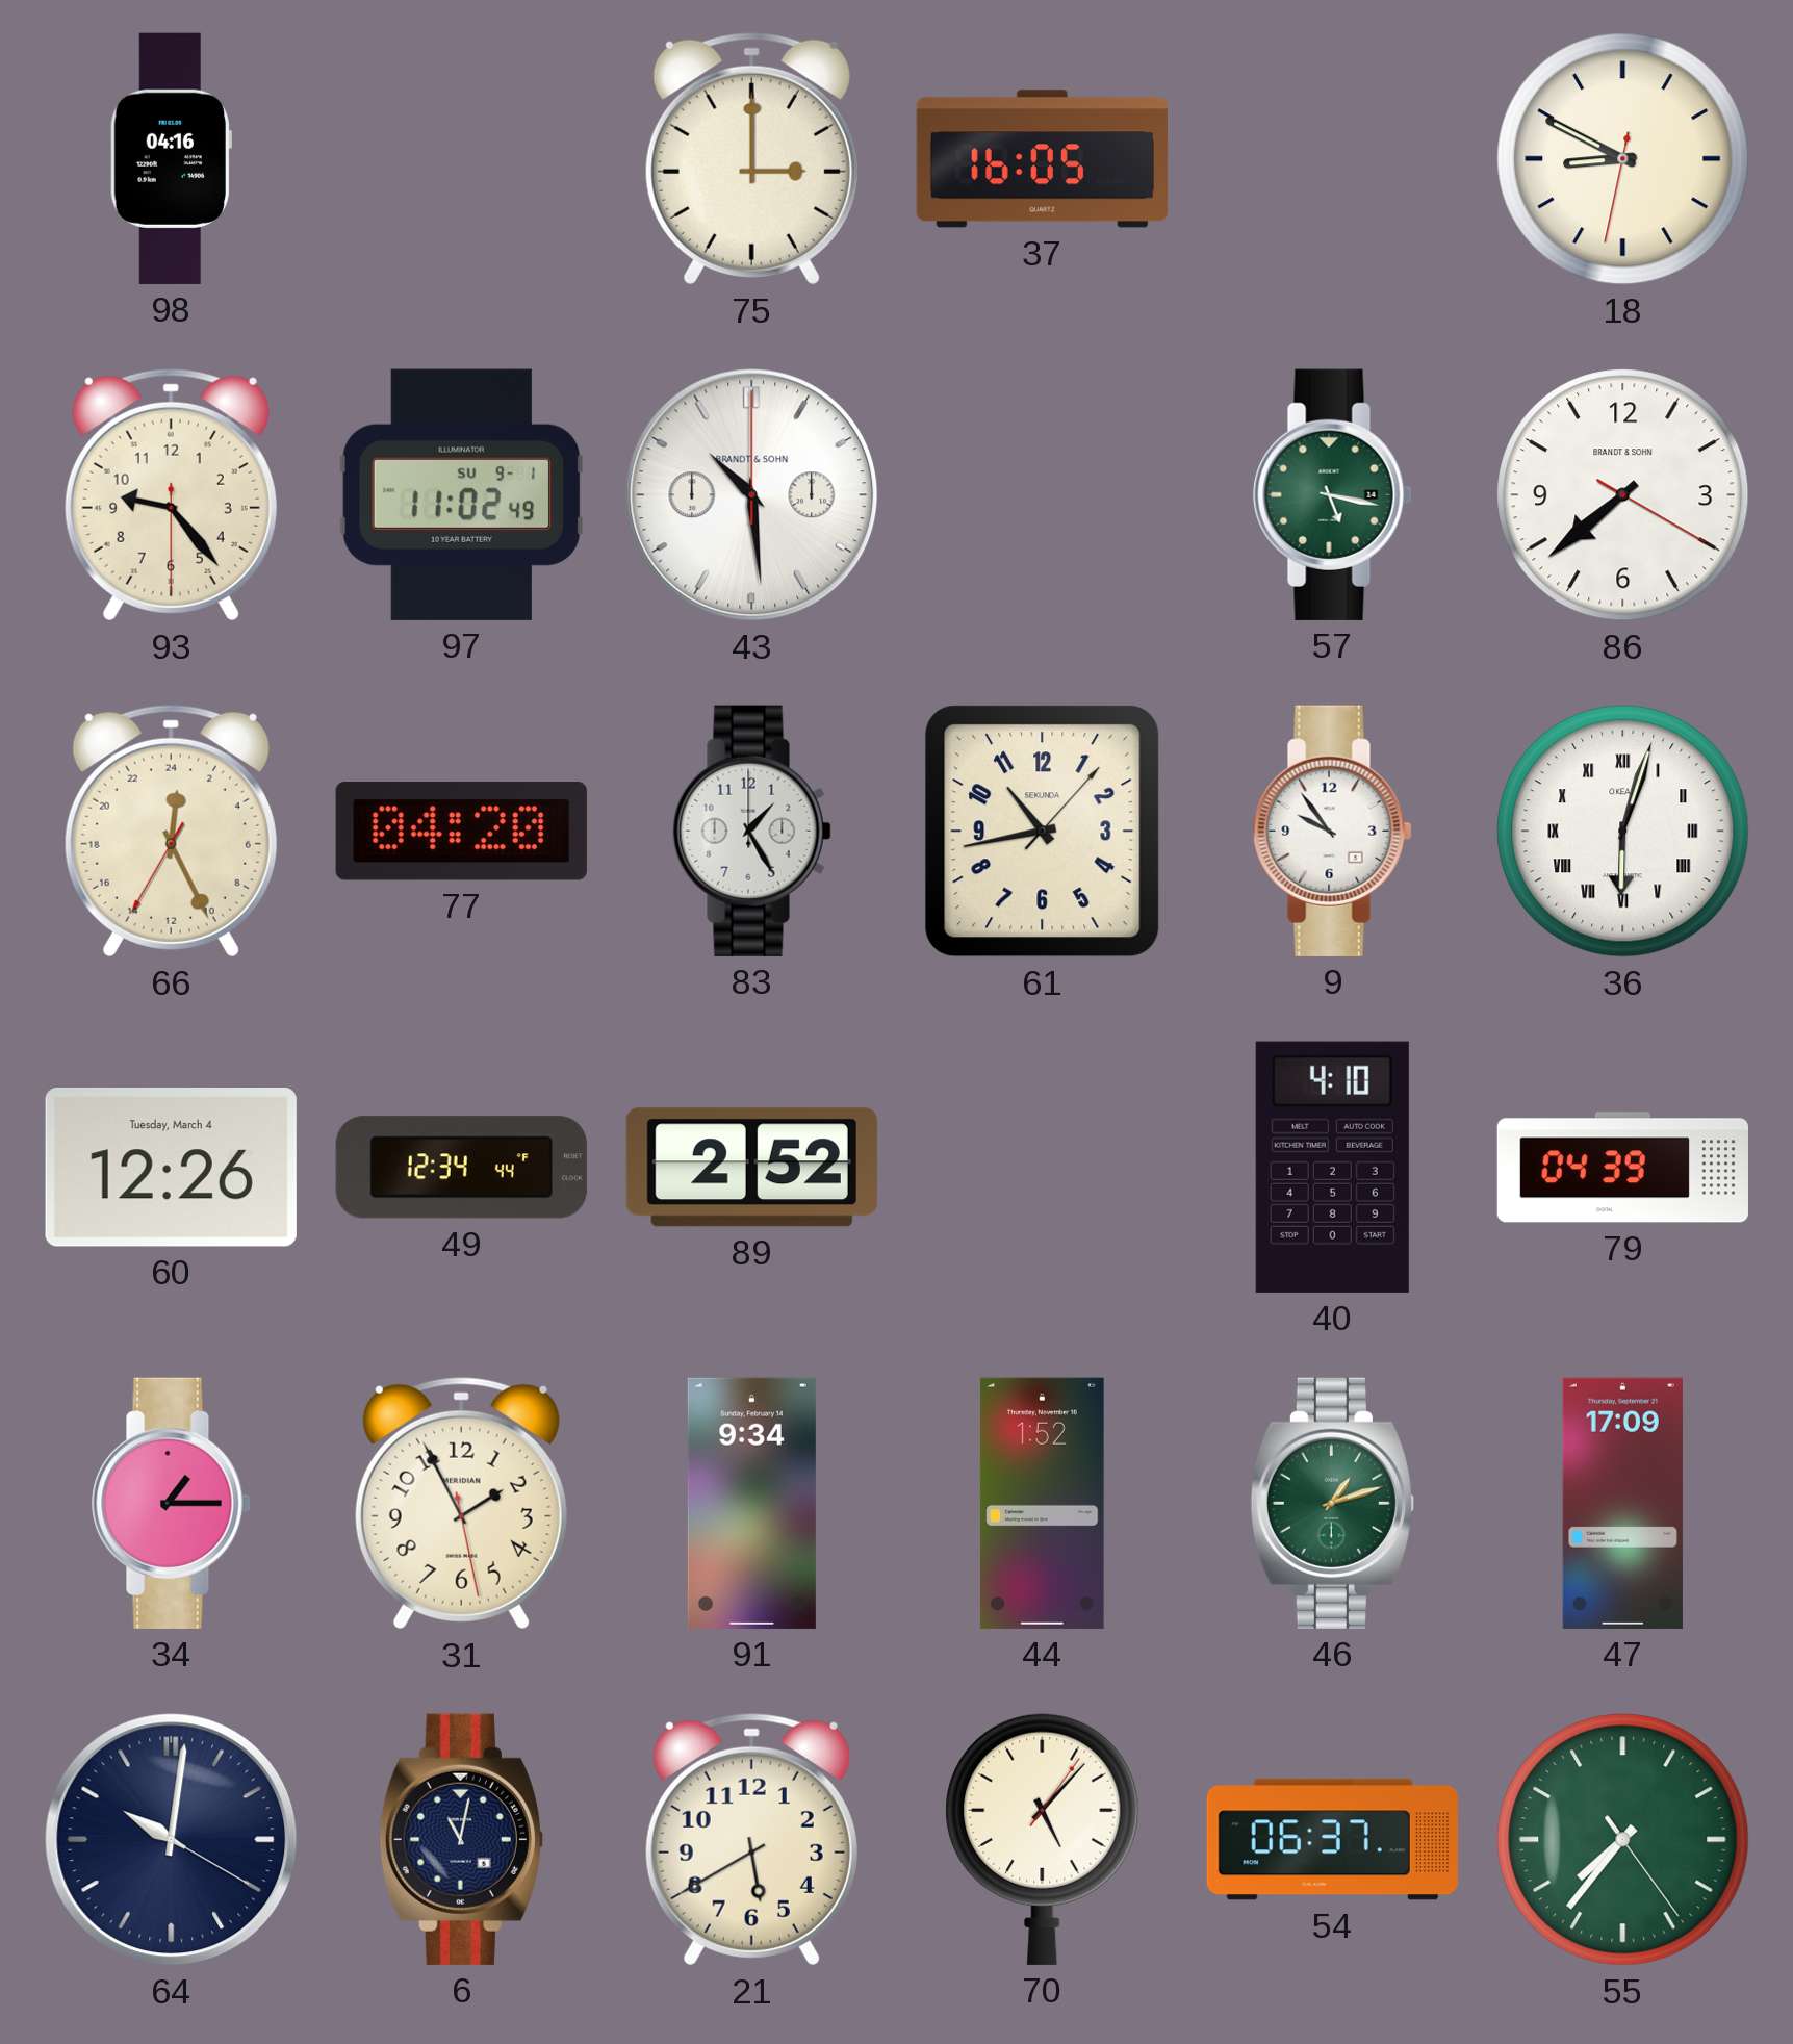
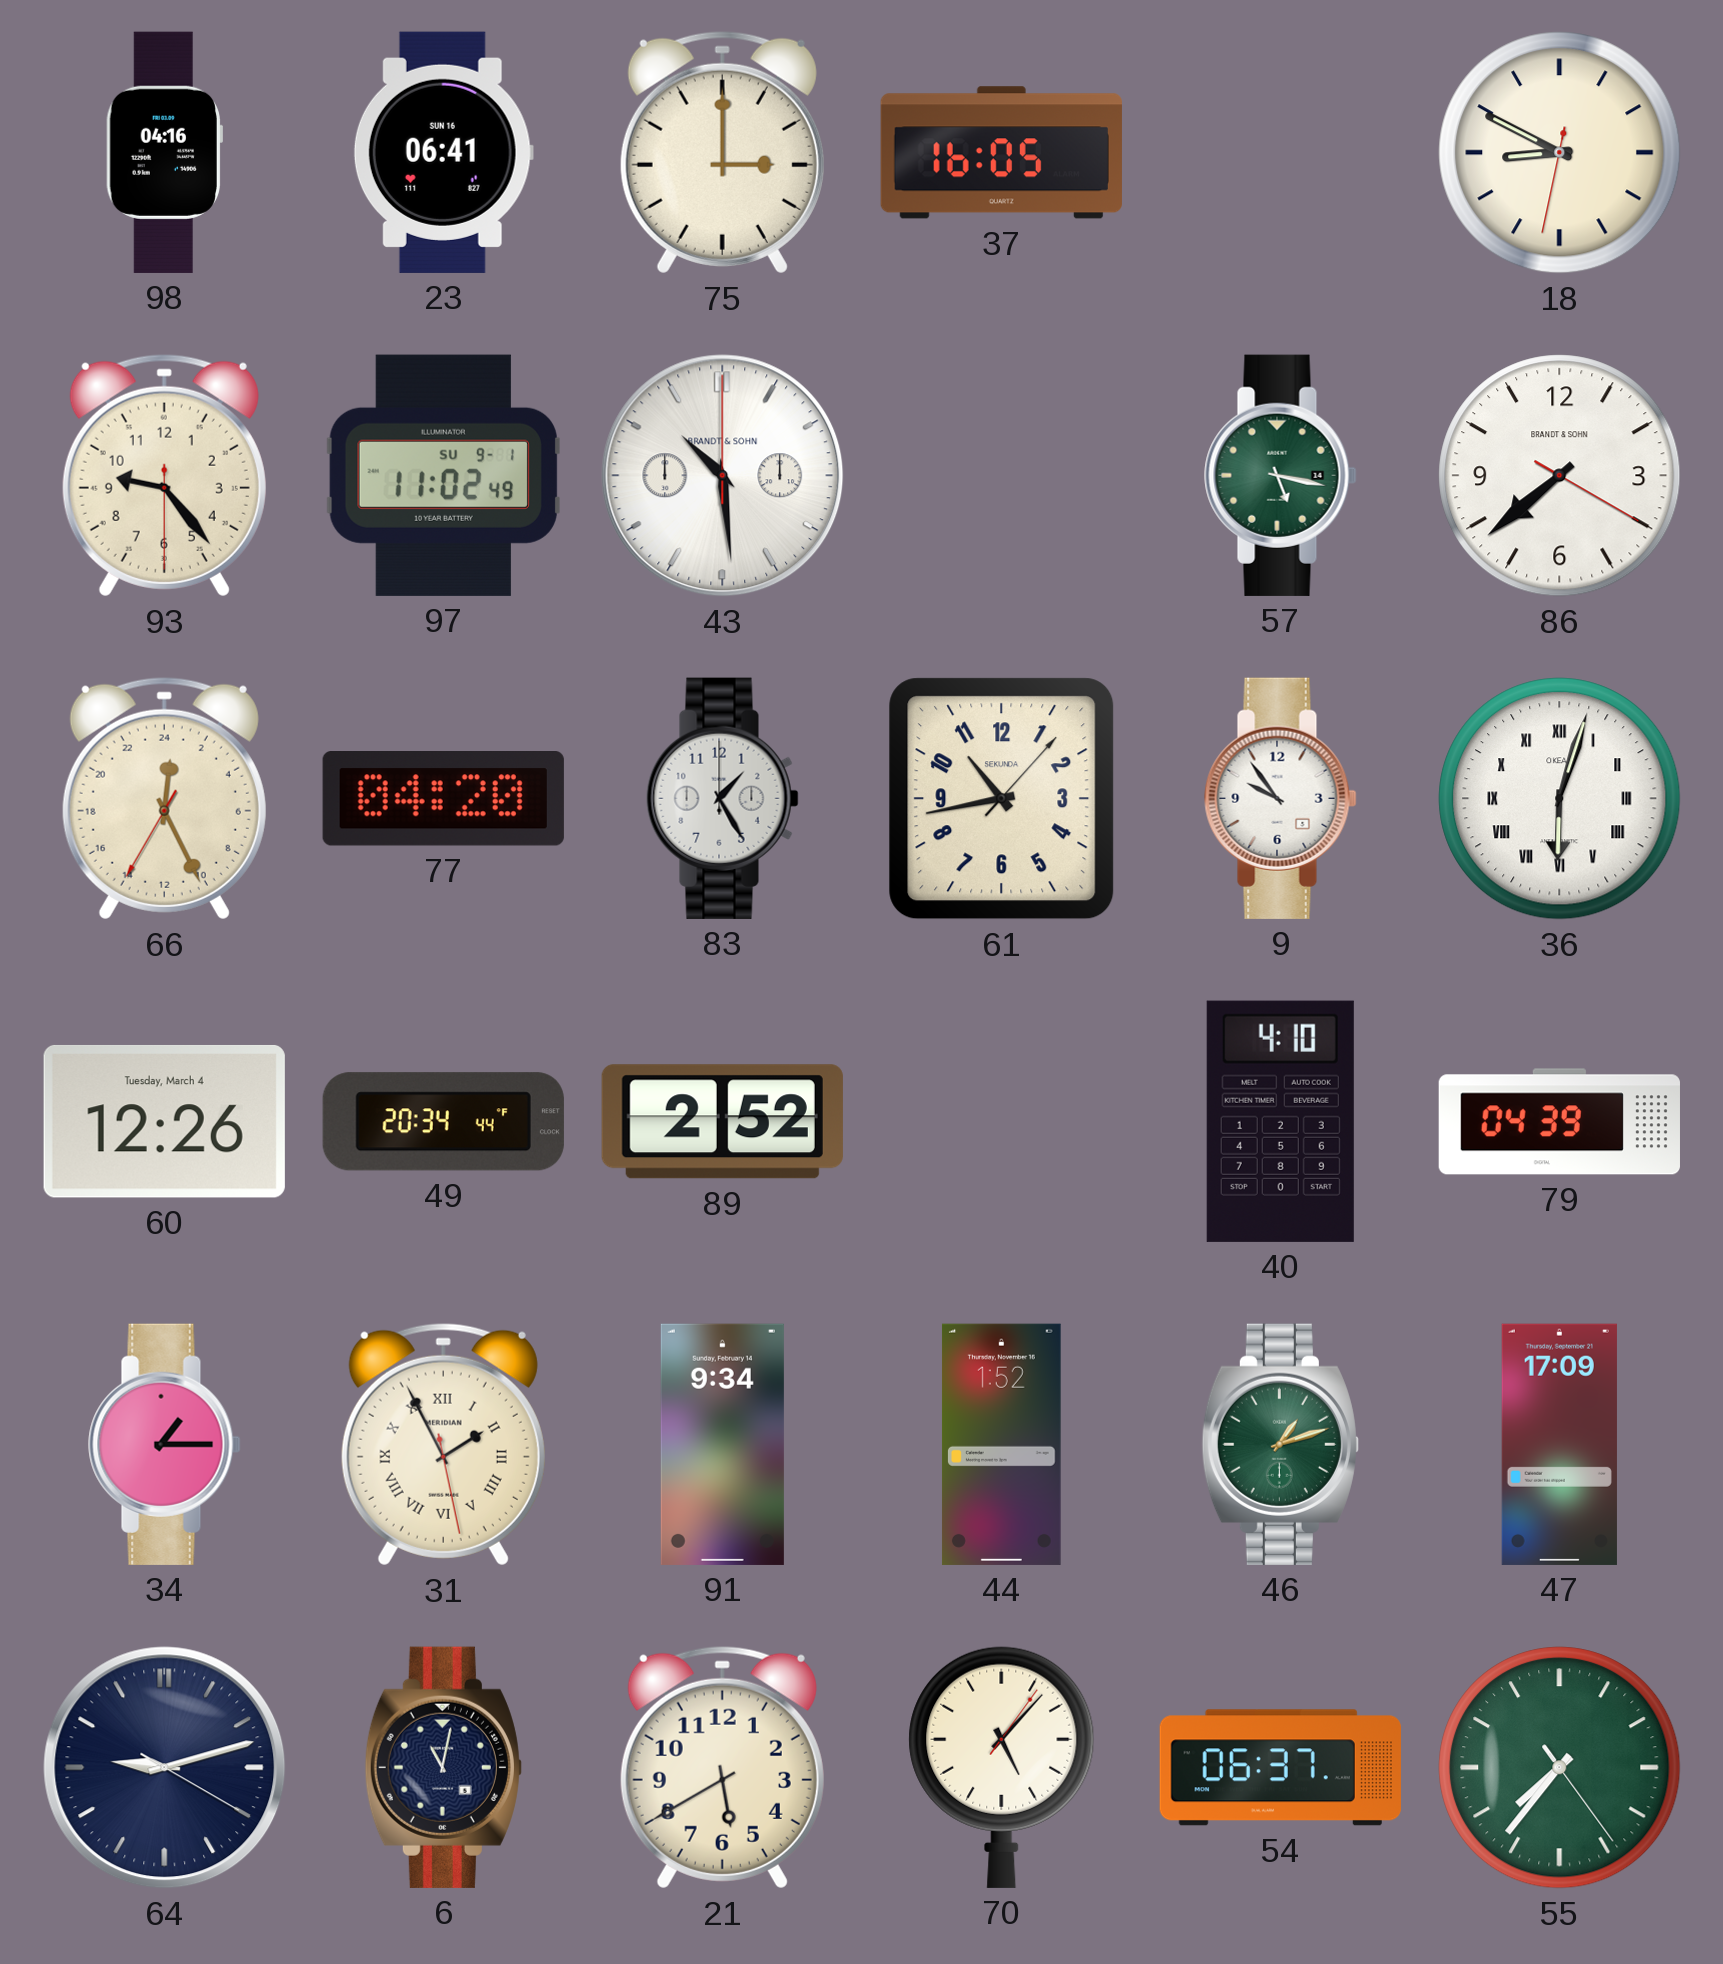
23: none -> 06:41
49: 12:34 -> 20:34
31 numerals: Arabic -> Roman
64: 10:01 -> 9:12
